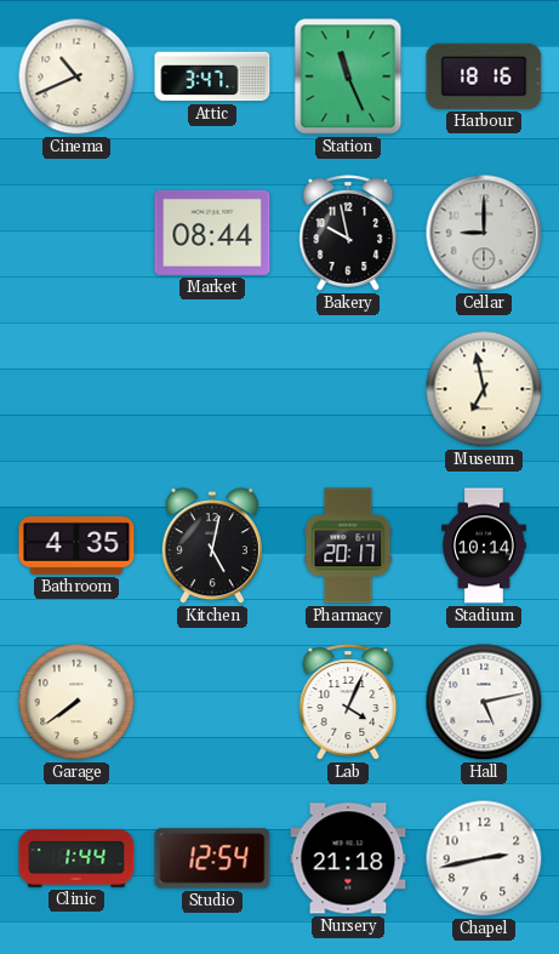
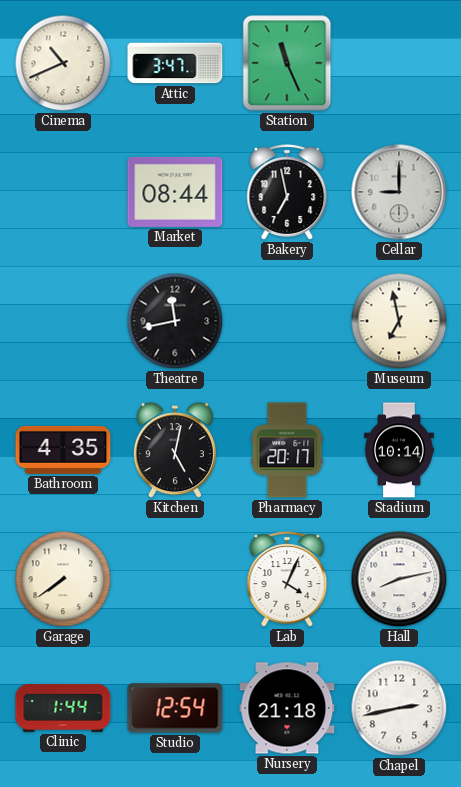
Harbour: 18:16 -> none
Bakery: 9:58 -> 6:58
Theatre: none -> 11:43
Hall: 5:13 -> 8:13
